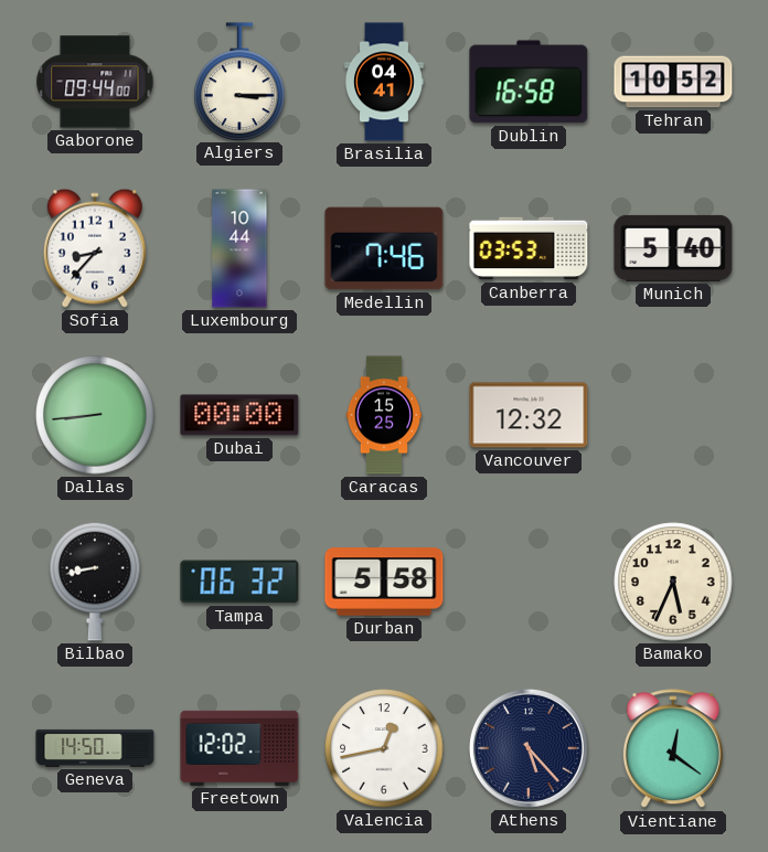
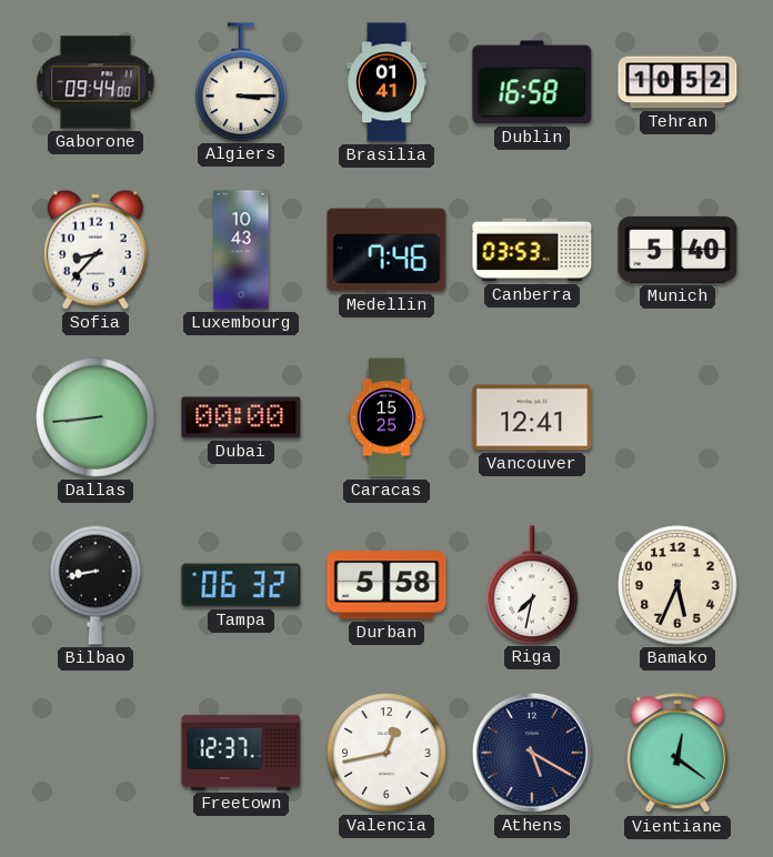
Brasilia: 04:41 -> 01:41
Luxembourg: 10:44 -> 10:43
Vancouver: 12:32 -> 12:41
Riga: none -> 7:32
Geneva: 14:50 -> none
Freetown: 12:02 -> 12:37
Athens: 5:23 -> 5:20
